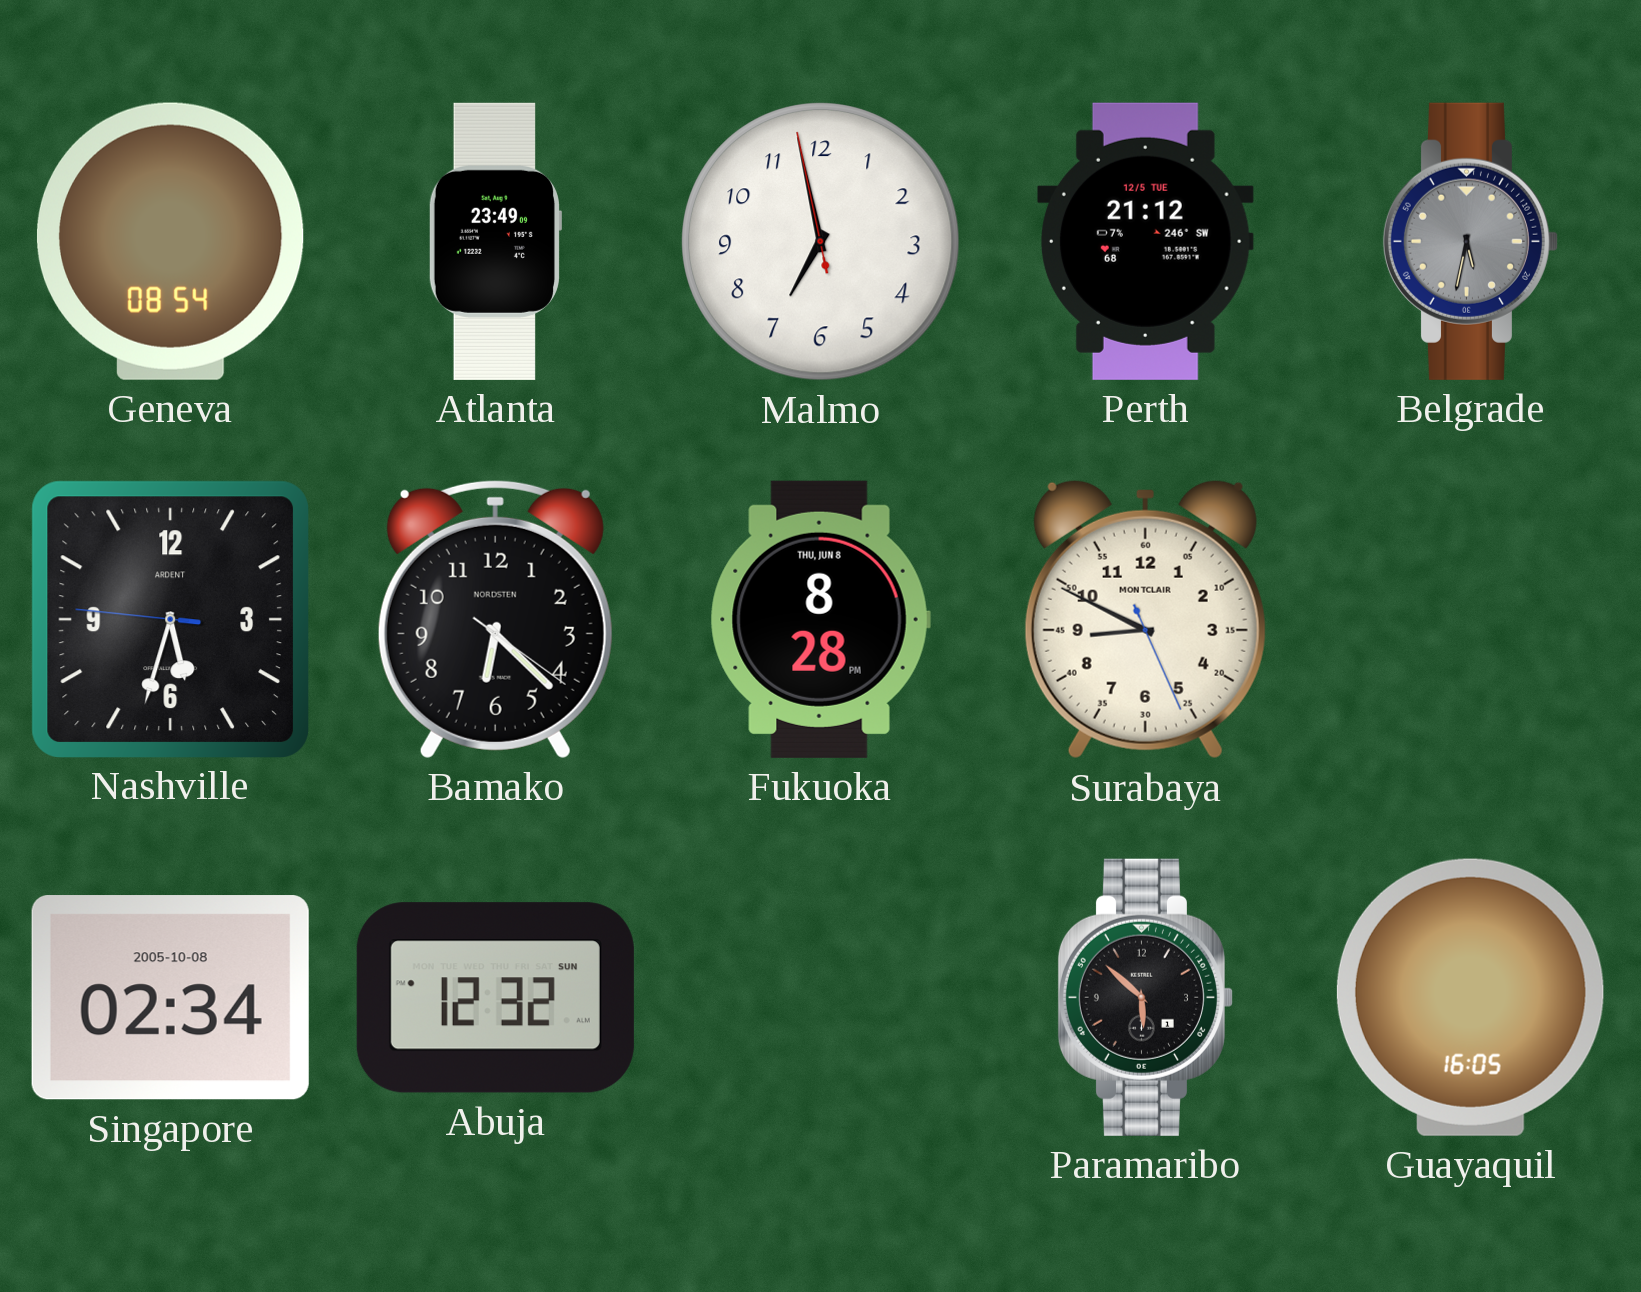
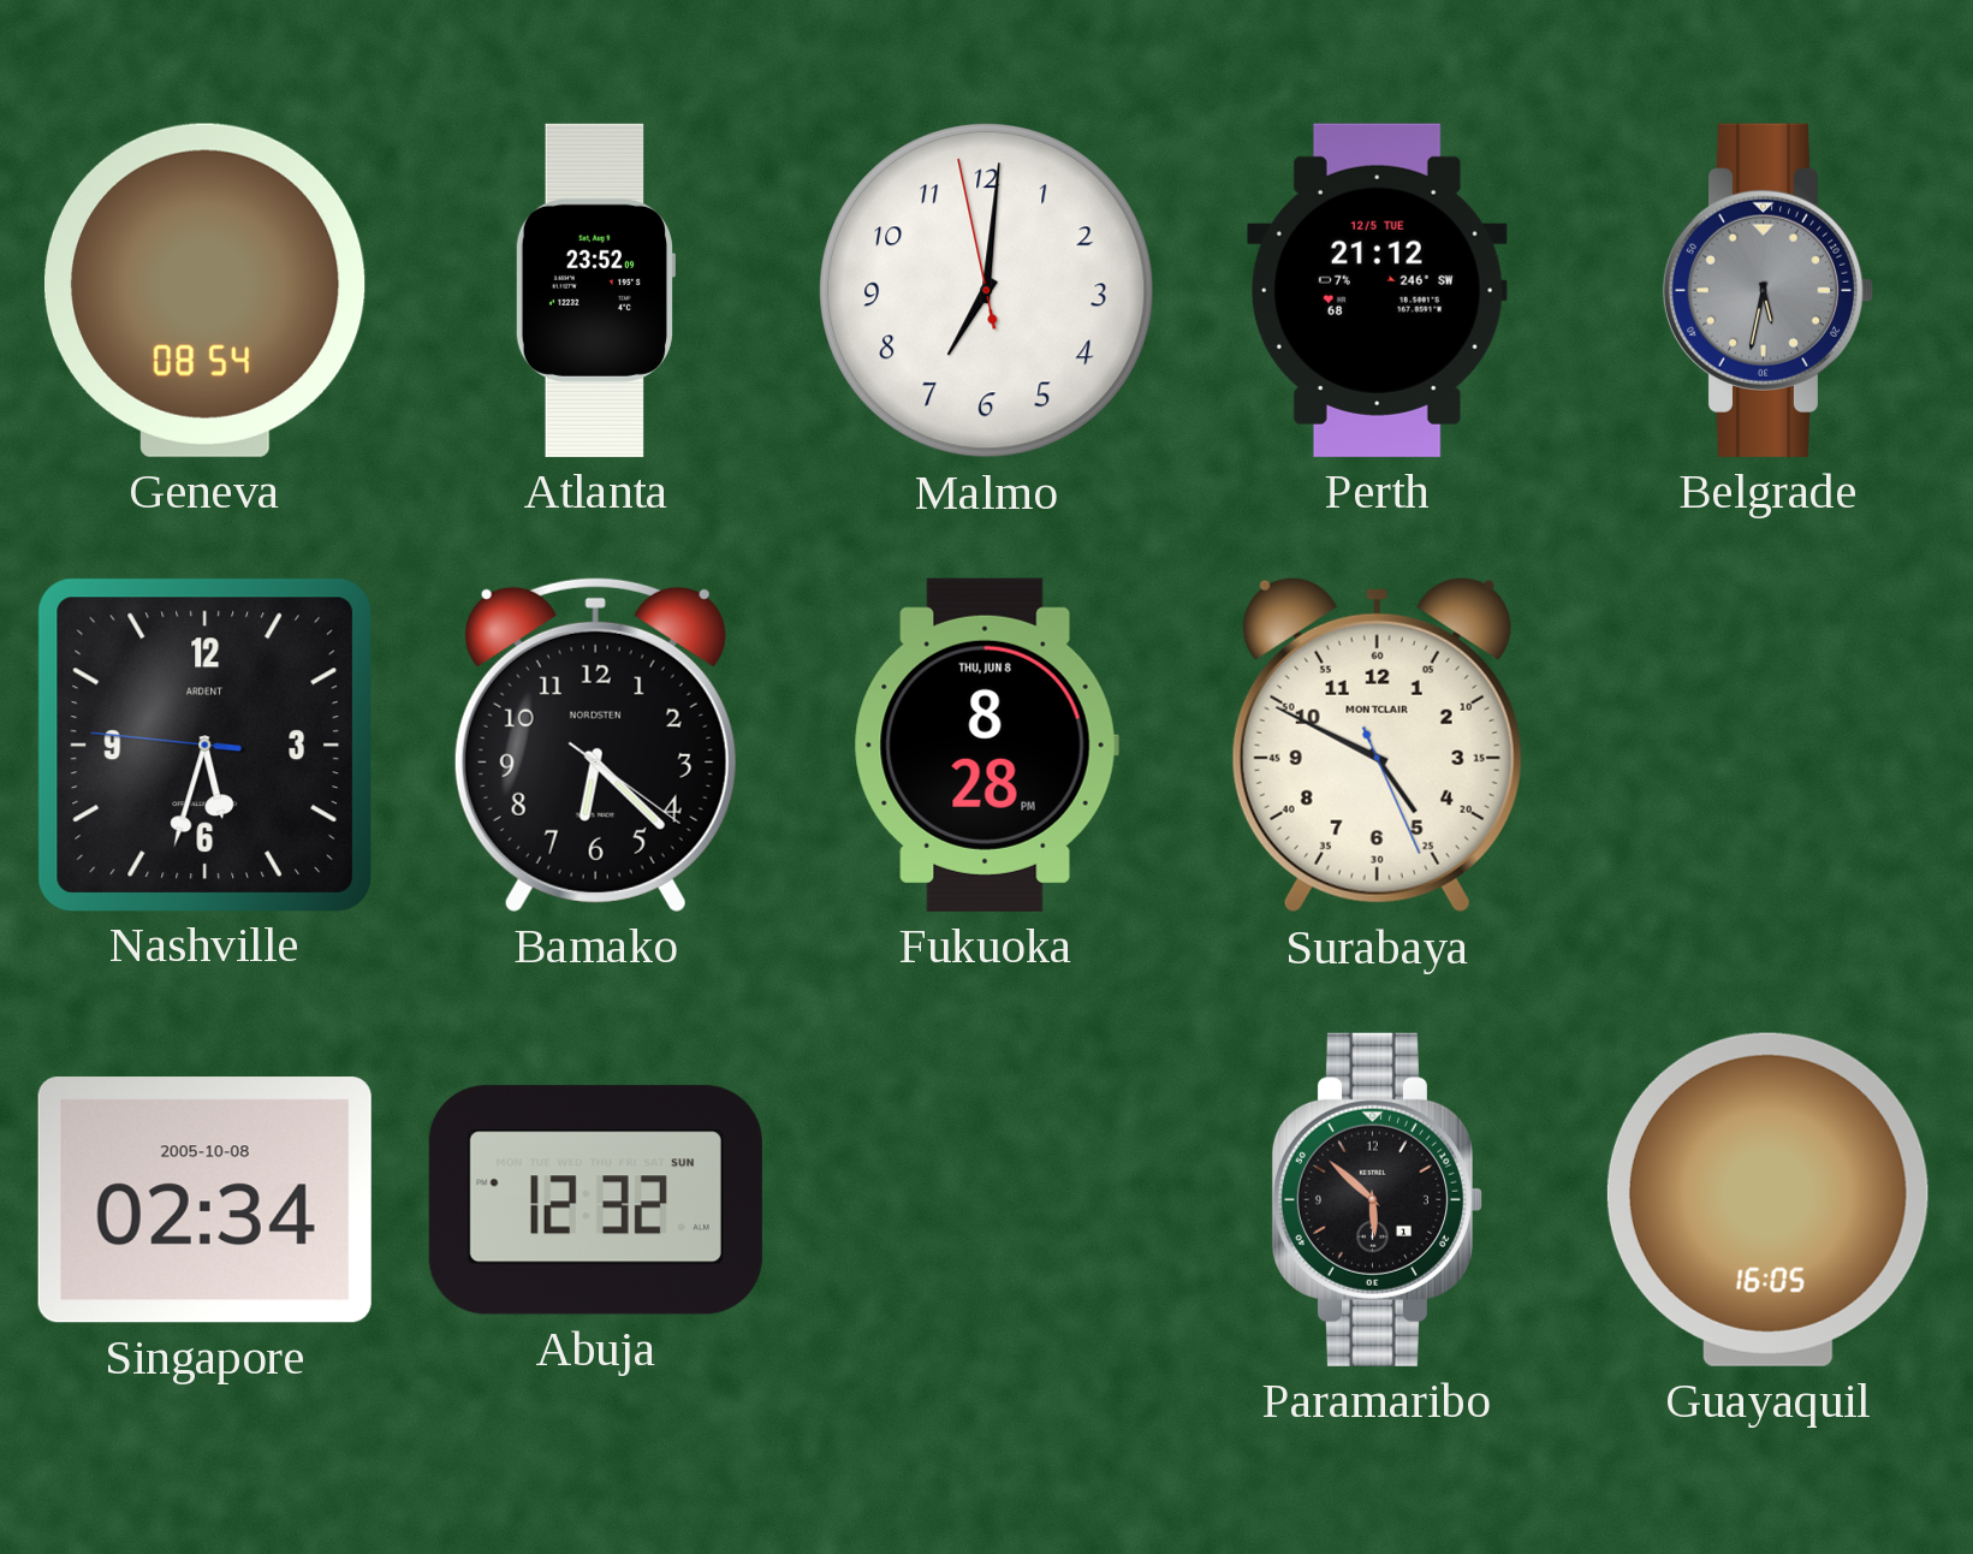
Atlanta: 23:49 -> 23:52
Malmo: 6:57 -> 7:00
Surabaya: 8:49 -> 4:49
